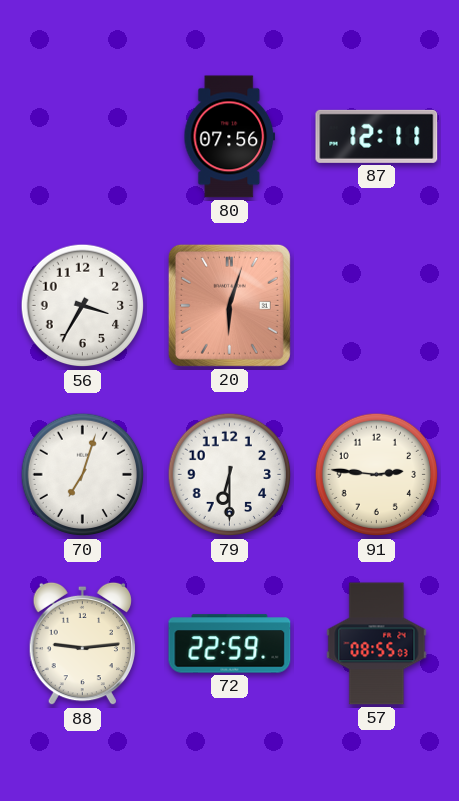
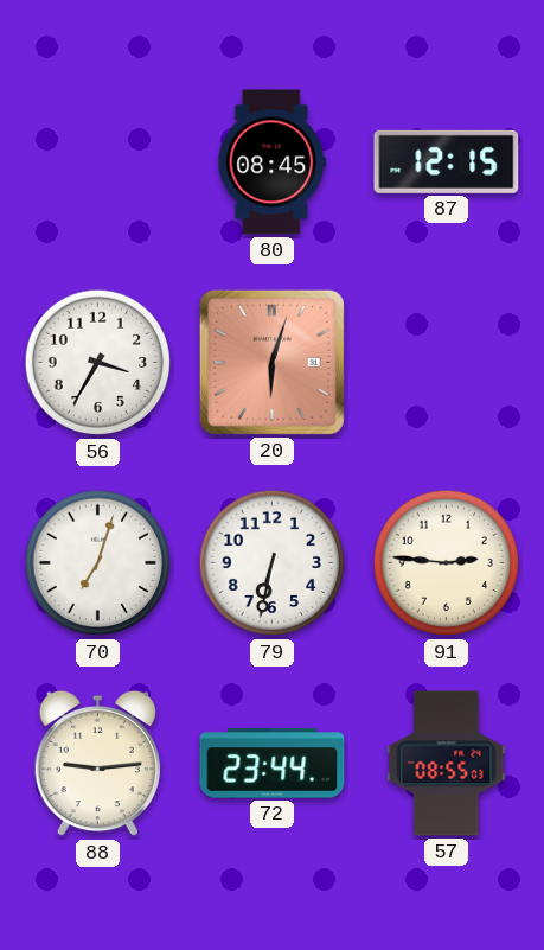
80: 07:56 -> 08:45
87: 12:11 -> 12:15
79: 6:30 -> 6:32
72: 22:59 -> 23:44
